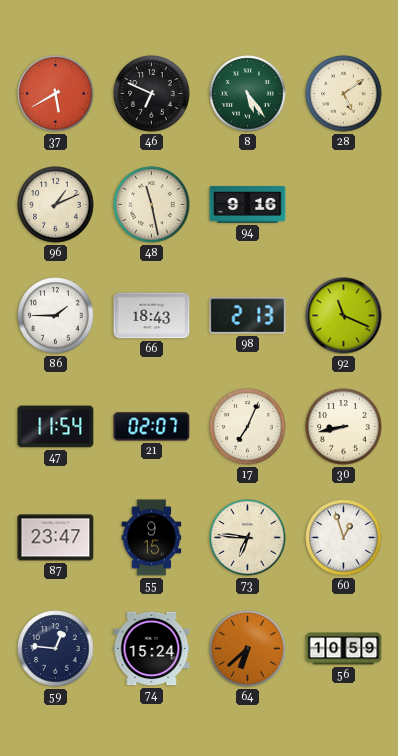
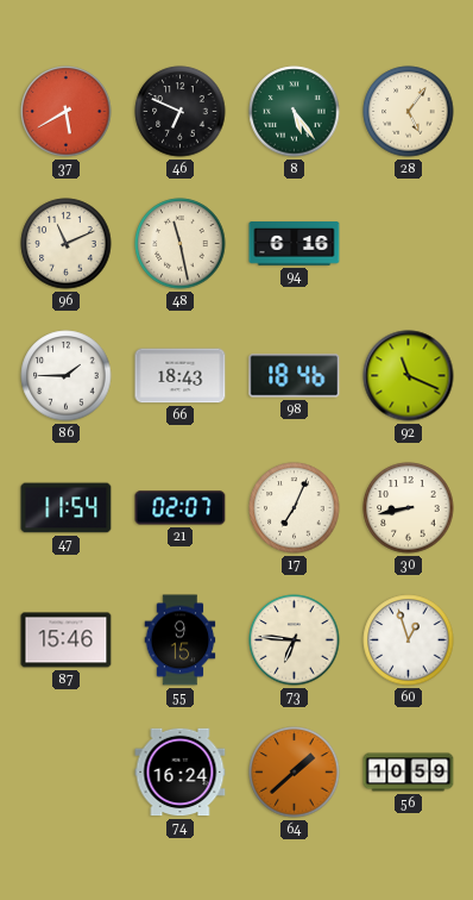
28: 5:09 -> 5:06
96: 1:11 -> 11:11
94: 9:16 -> 6:16
98: 2:13 -> 18:46
87: 23:47 -> 15:46
59: 12:46 -> none
74: 15:24 -> 16:24
64: 6:38 -> 1:38
